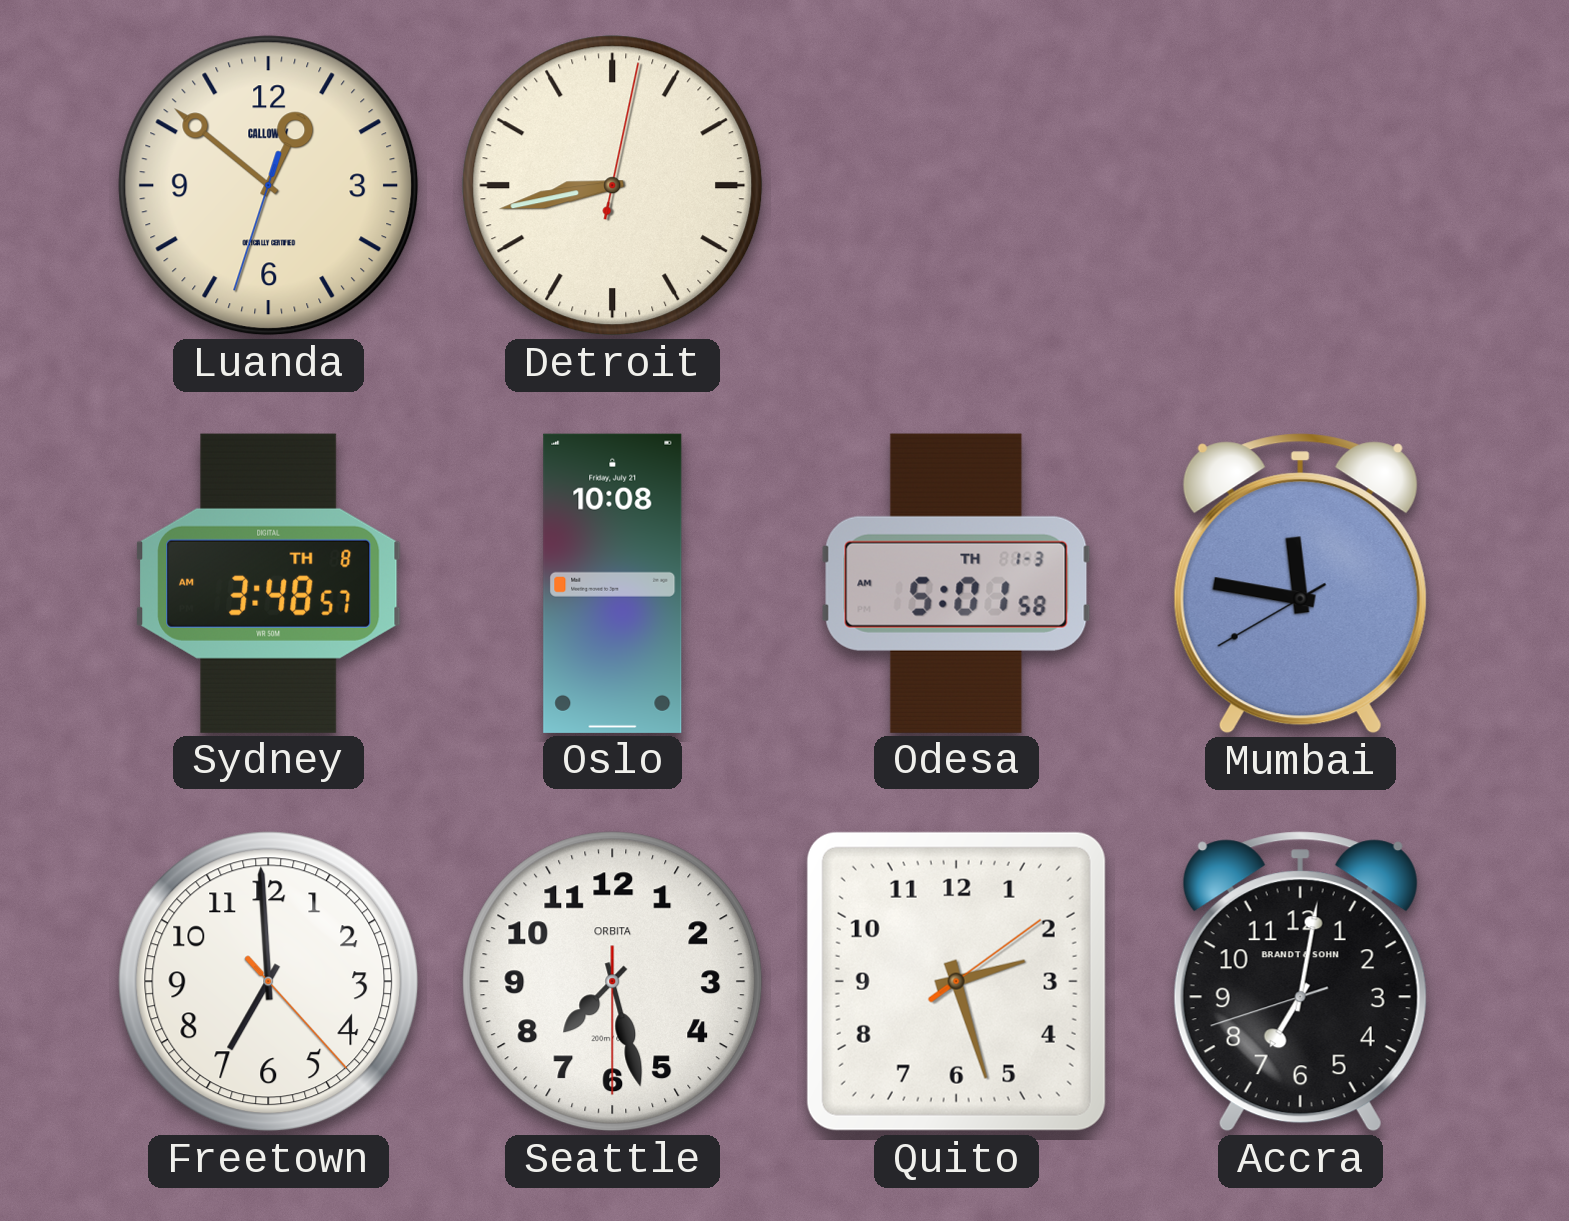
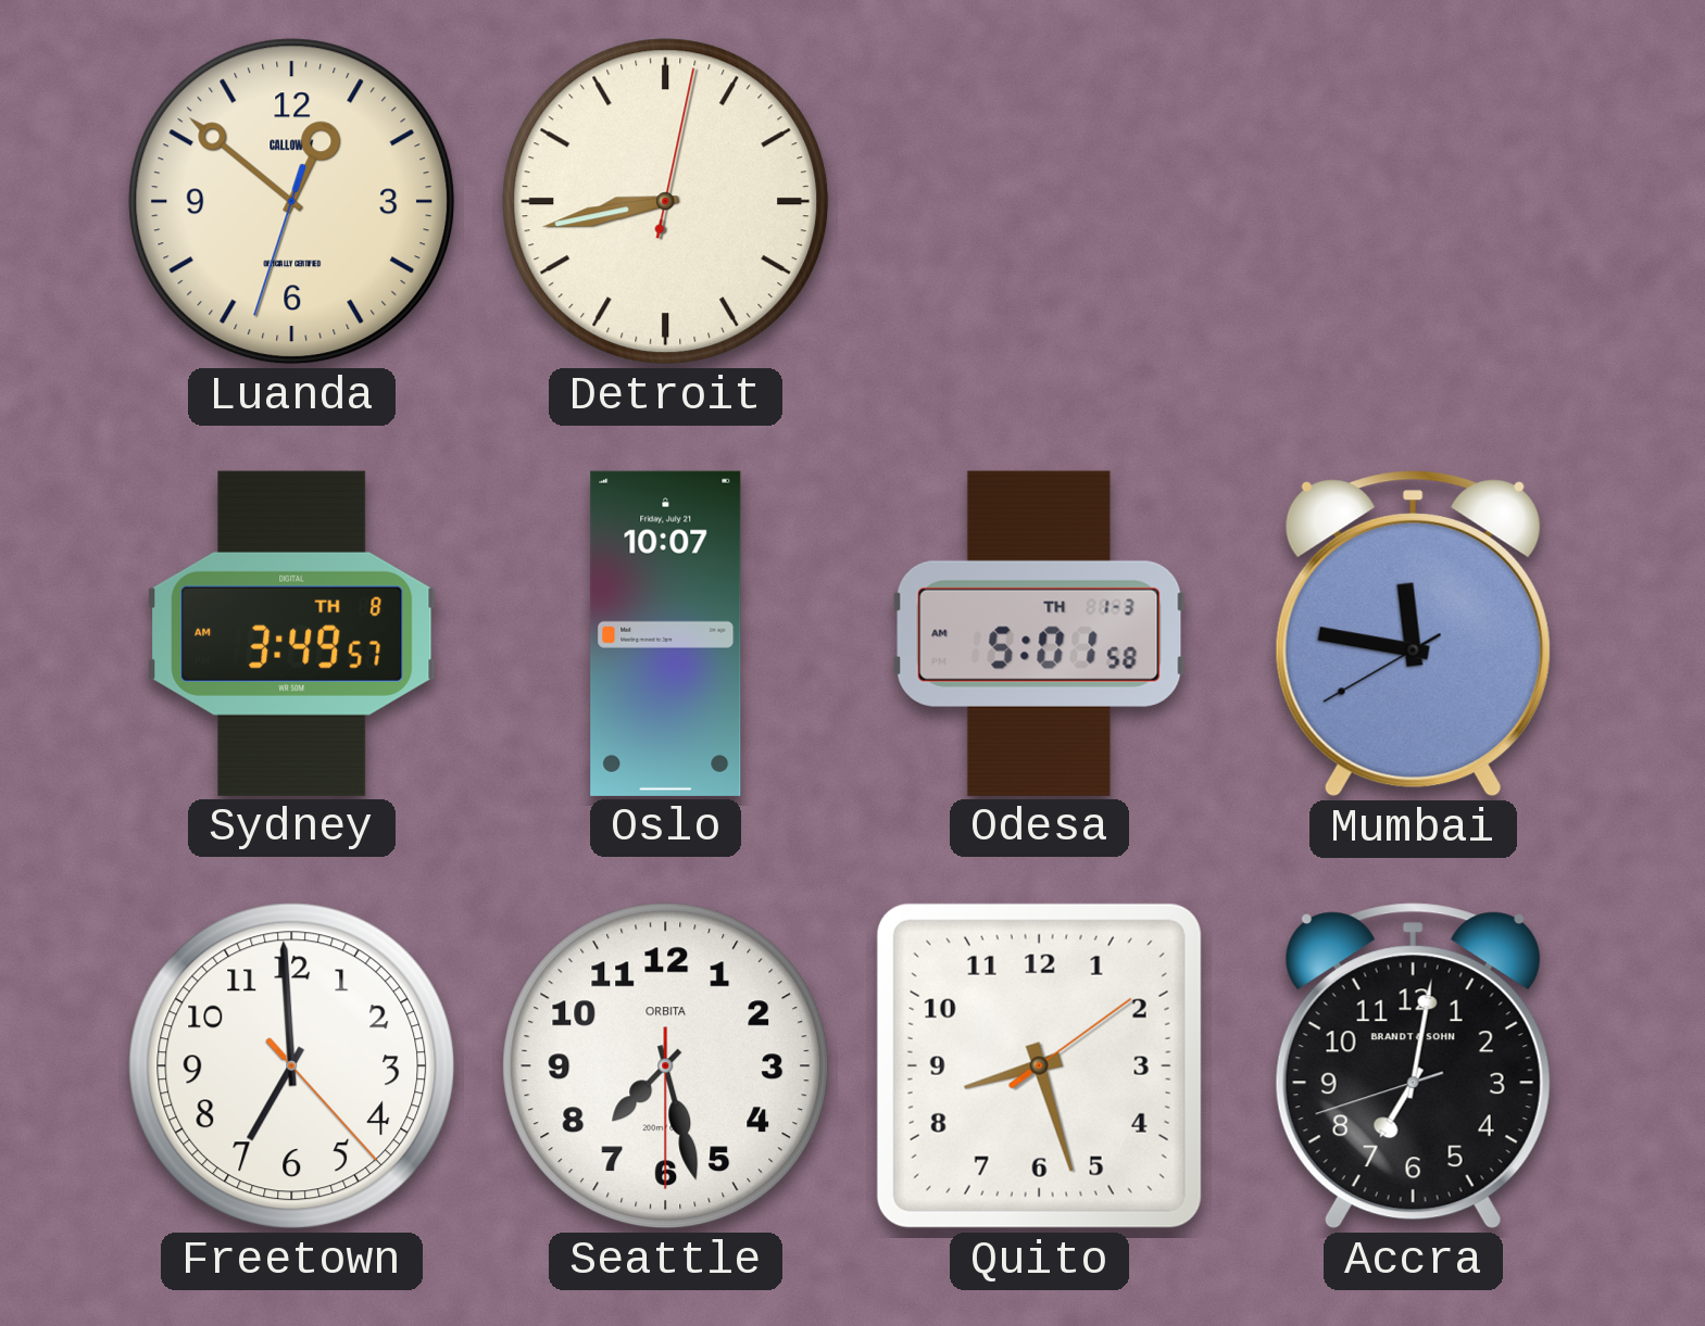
Sydney: 3:48 -> 3:49
Oslo: 10:08 -> 10:07
Quito: 2:27 -> 8:27
